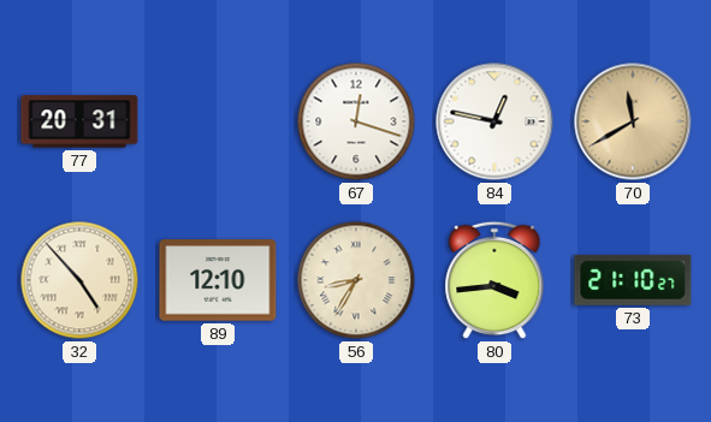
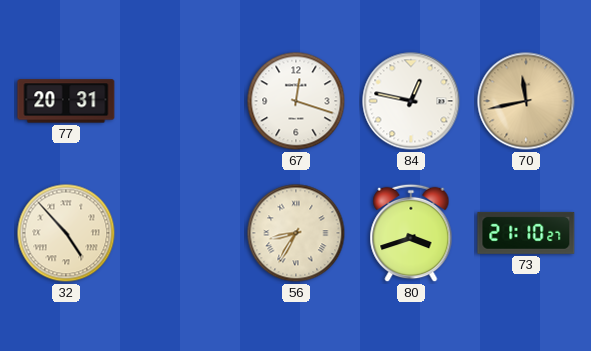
70: 11:40 -> 11:43
89: 12:10 -> none
80: 3:44 -> 3:42
